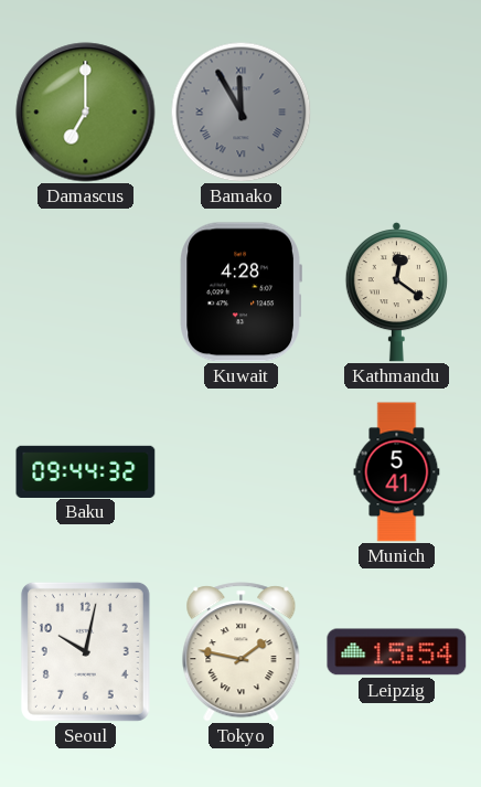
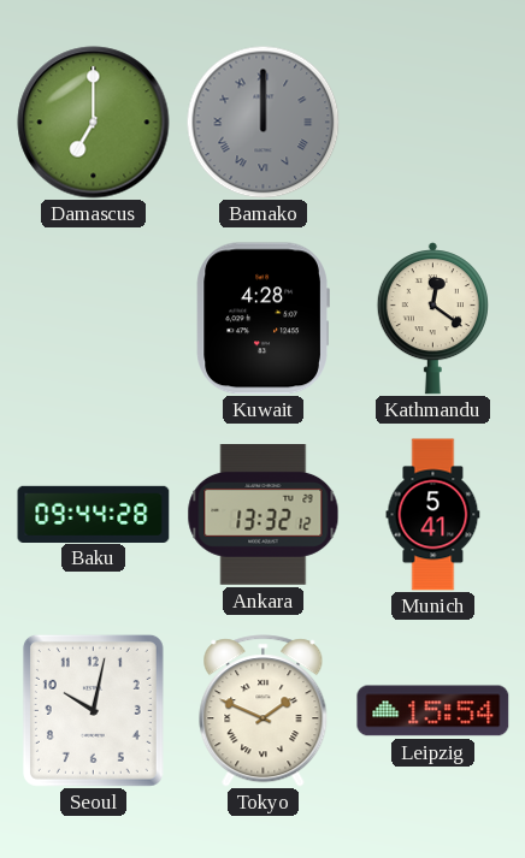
Bamako: 11:55 -> 12:00
Baku: 09:44:32 -> 09:44:28
Ankara: none -> 13:32
Tokyo: 1:47 -> 1:49
